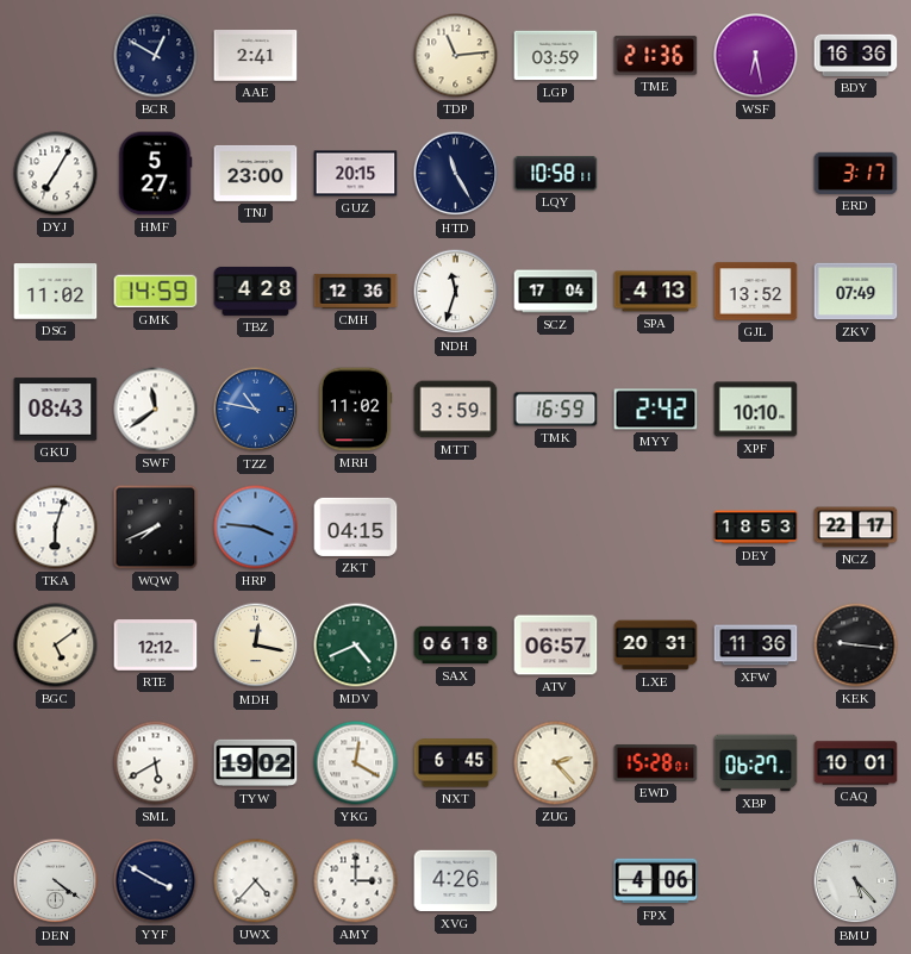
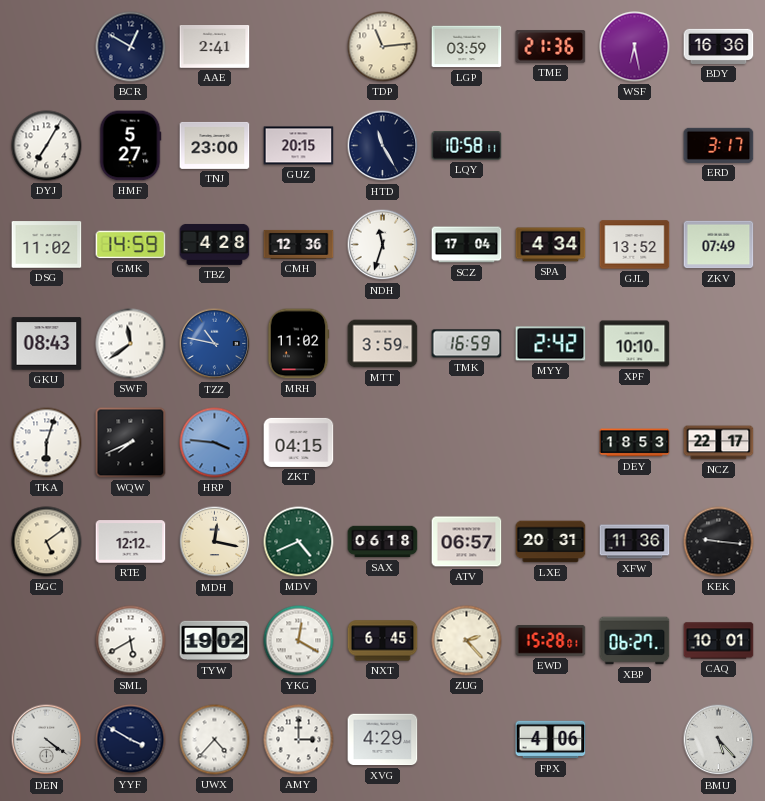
SPA: 4:13 -> 4:34
XVG: 4:26 -> 4:29
